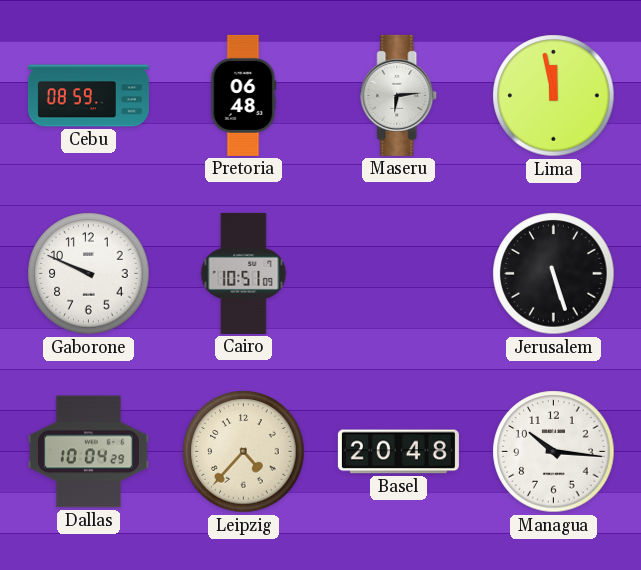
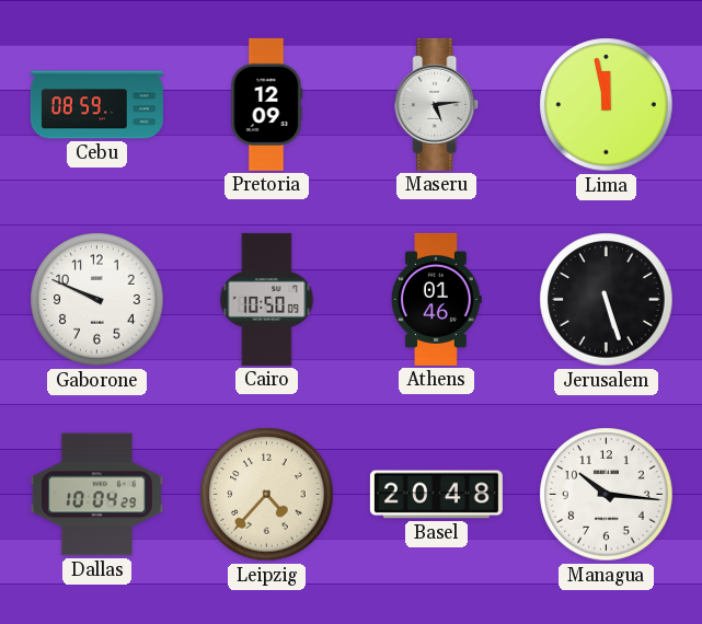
Pretoria: 06:48 -> 12:09
Maseru: 6:14 -> 5:14
Cairo: 10:51 -> 10:50
Athens: none -> 01:46
